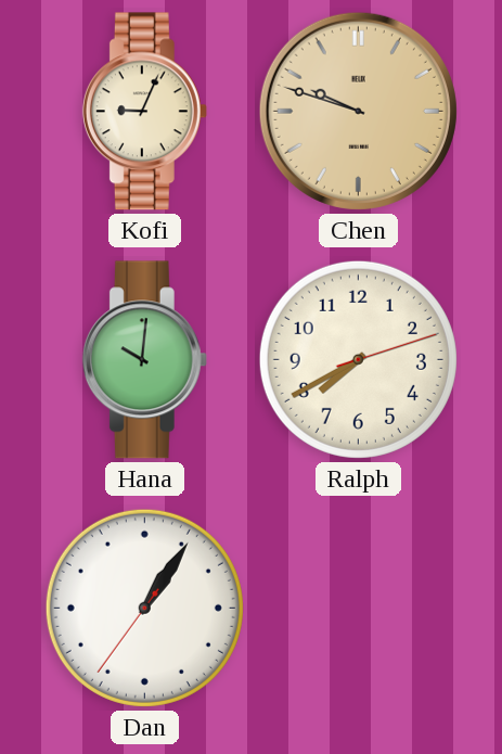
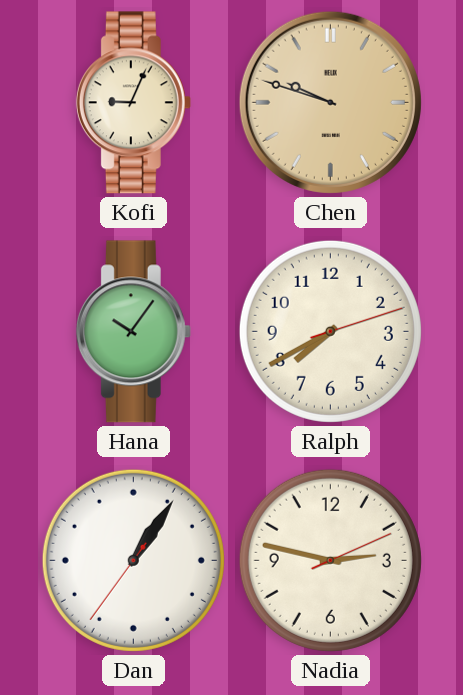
Hana: 10:01 -> 10:06
Nadia: none -> 2:47
